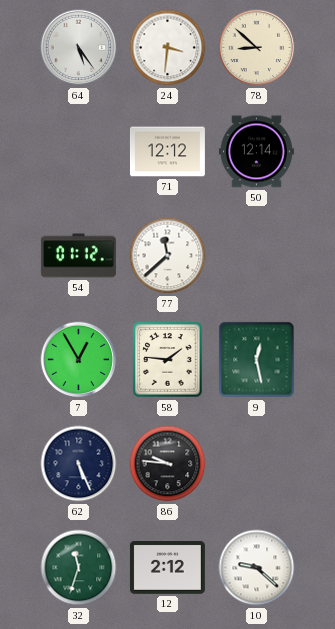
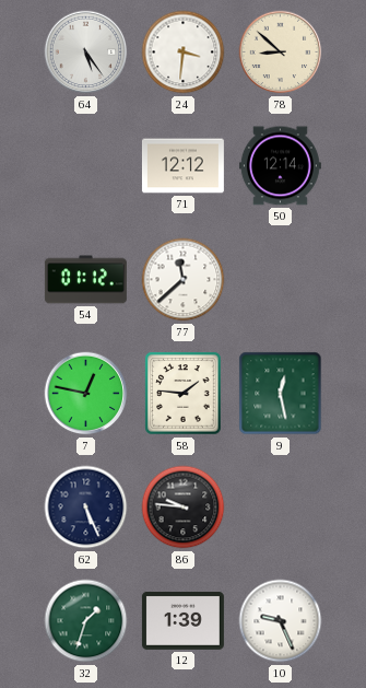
7: 12:55 -> 12:47
32: 11:33 -> 1:33
12: 2:12 -> 1:39
10: 9:22 -> 9:26
